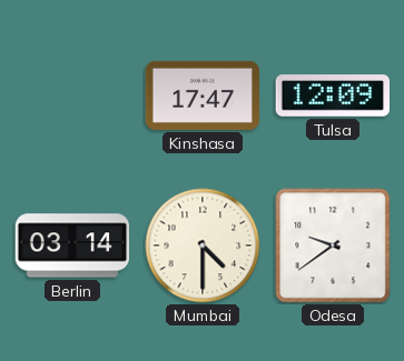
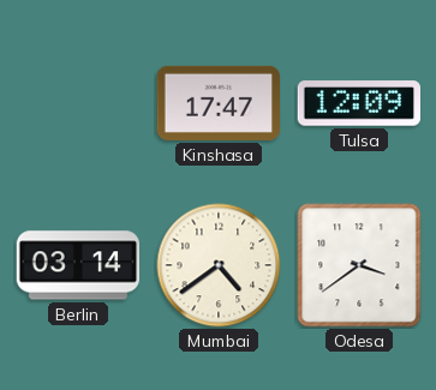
Mumbai: 4:30 -> 4:39
Odesa: 9:39 -> 3:39
